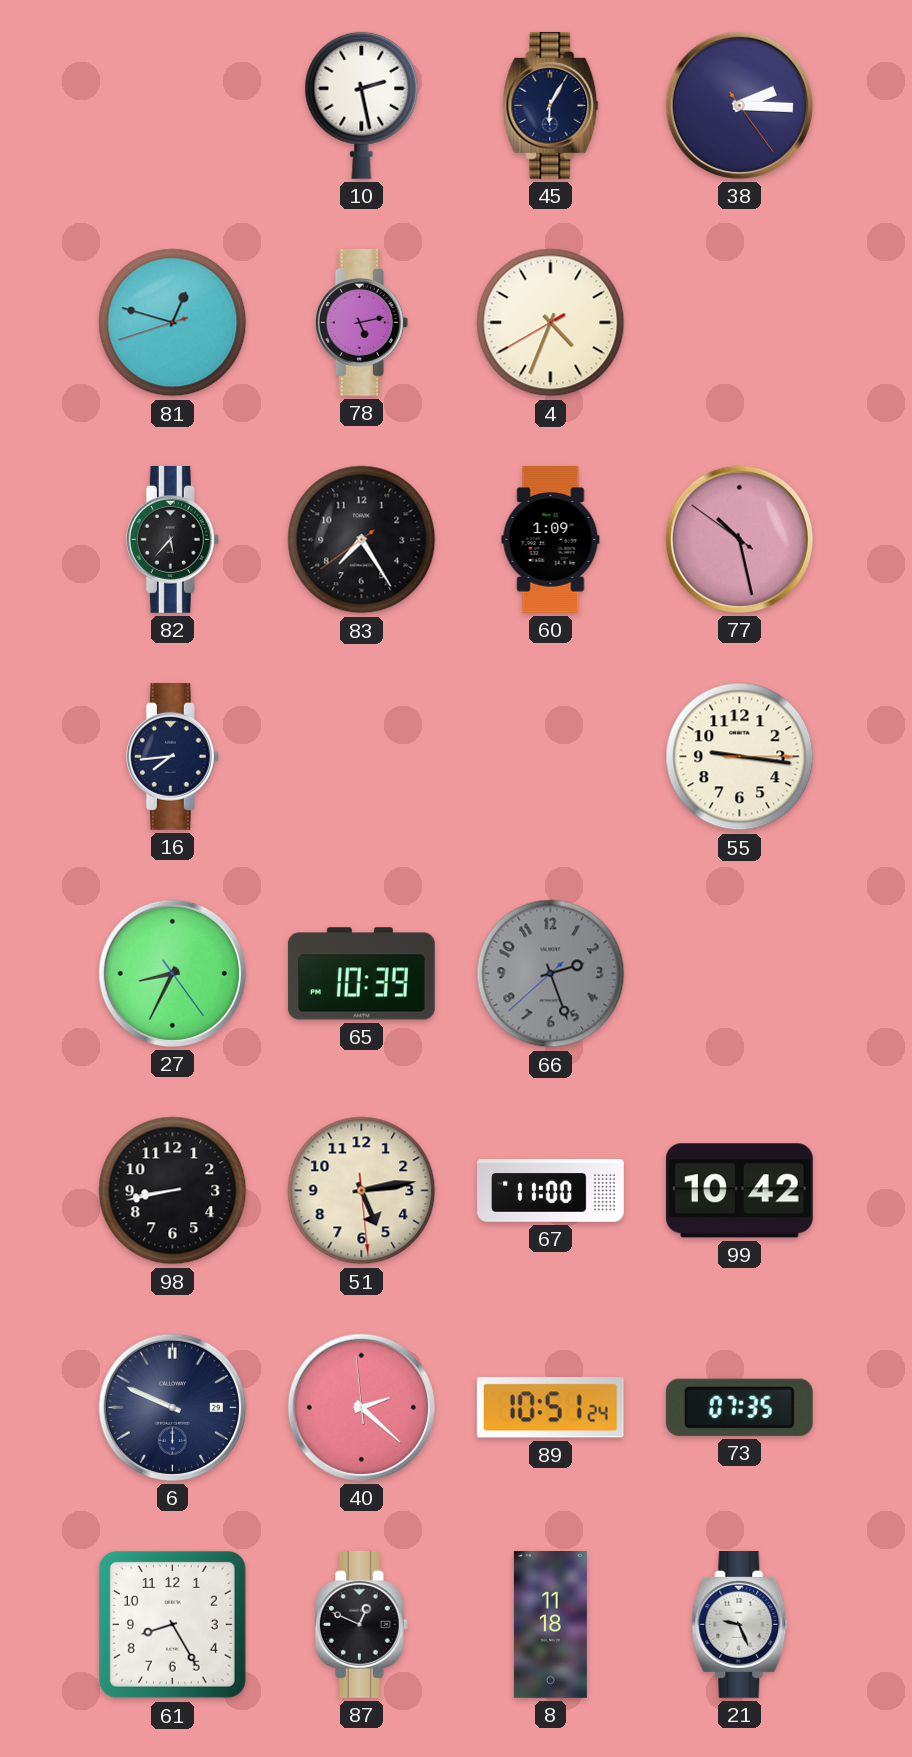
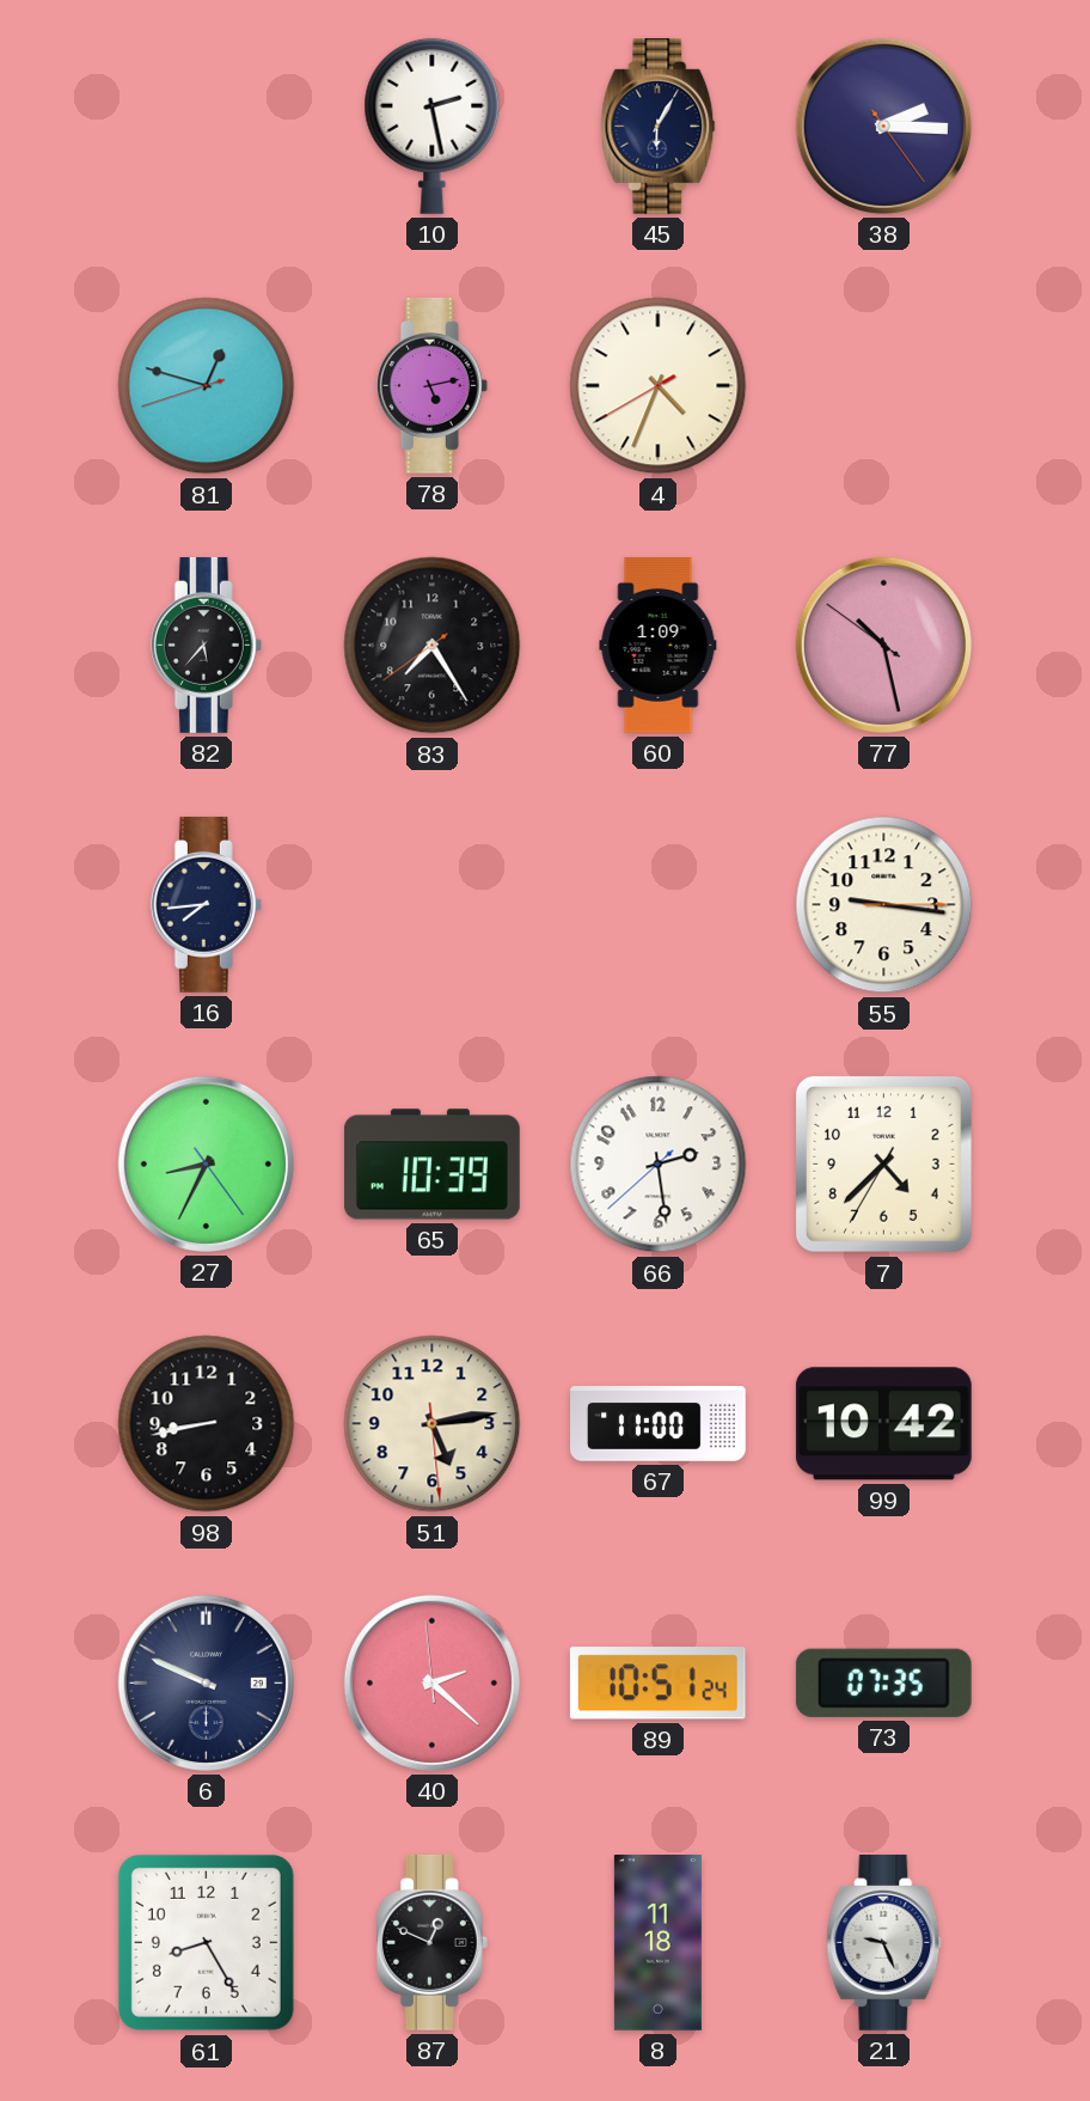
66: 2:26 -> 2:28
66 dial: grey -> white
7: none -> 4:37
